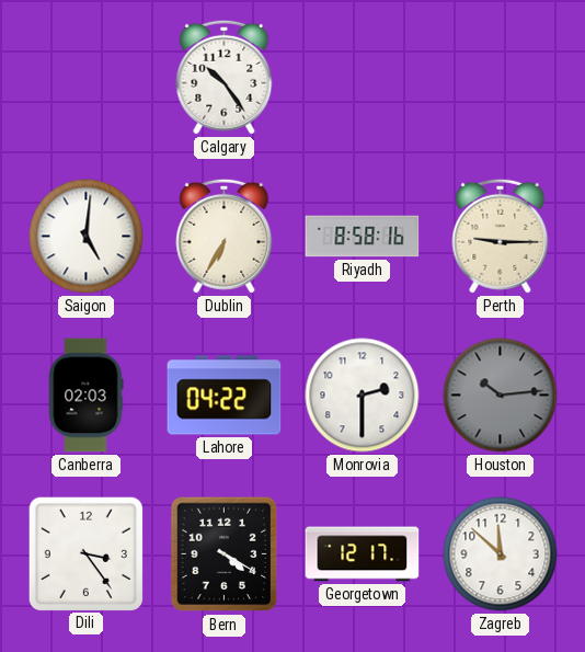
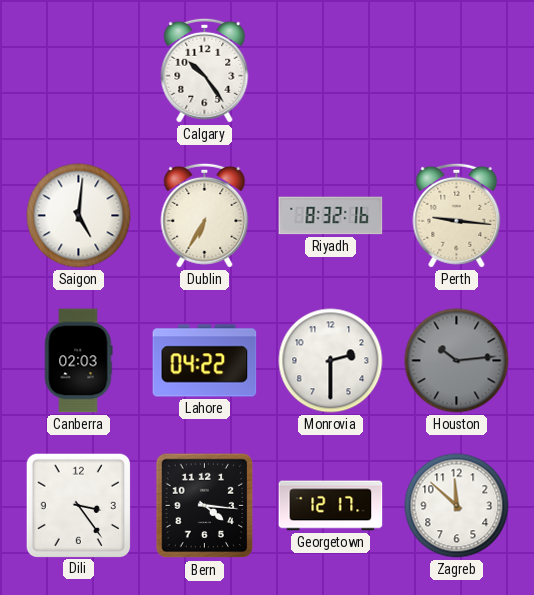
Riyadh: 8:58 -> 8:32
Perth: 9:15 -> 9:16
Bern: 4:20 -> 4:16
